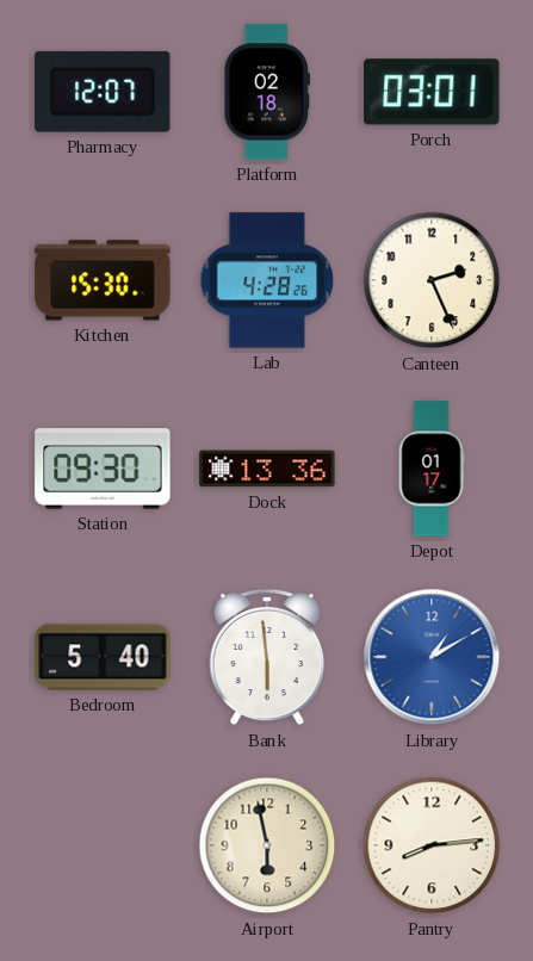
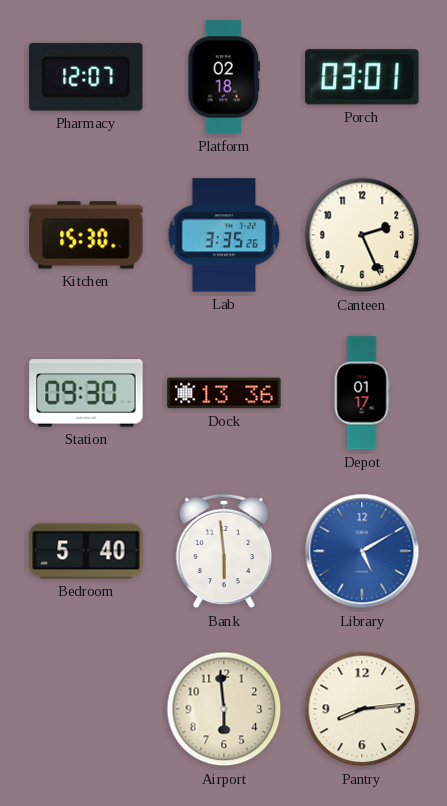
Lab: 4:28 -> 3:35
Library: 1:10 -> 5:10
Airport: 5:58 -> 5:59
